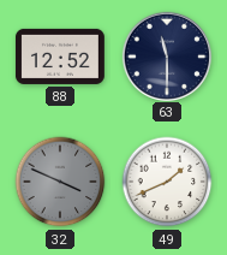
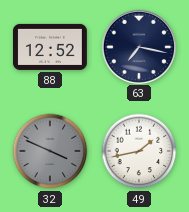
63: 11:30 -> 7:17
49: 1:41 -> 1:43
